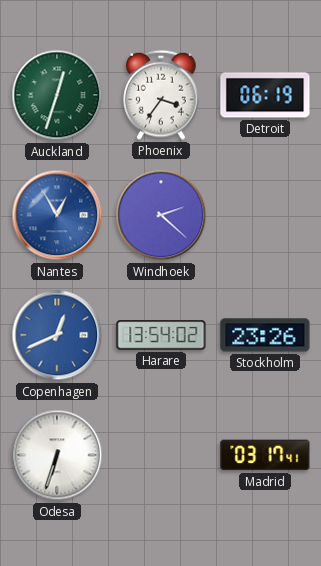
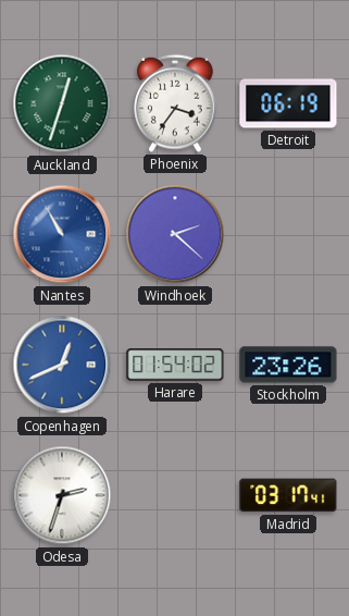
Nantes: 12:55 -> 10:55
Harare: 13:54 -> 01:54
Odesa: 6:33 -> 2:33
